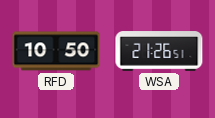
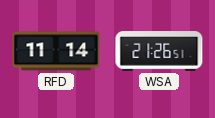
RFD: 10:50 -> 11:14
